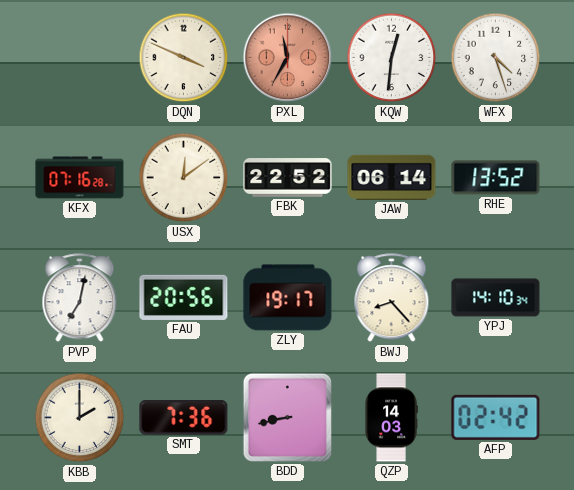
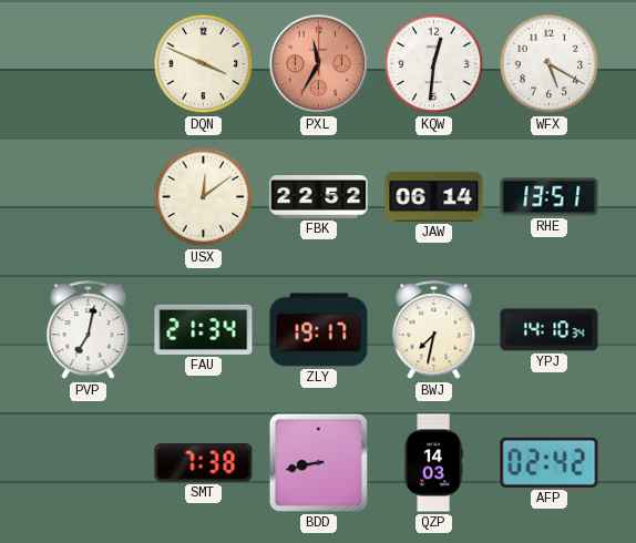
WFX: 4:27 -> 5:20
KFX: 07:16 -> none
RHE: 13:52 -> 13:51
FAU: 20:56 -> 21:34
BWJ: 8:23 -> 7:32
KBB: 2:00 -> none
SMT: 7:36 -> 7:38
